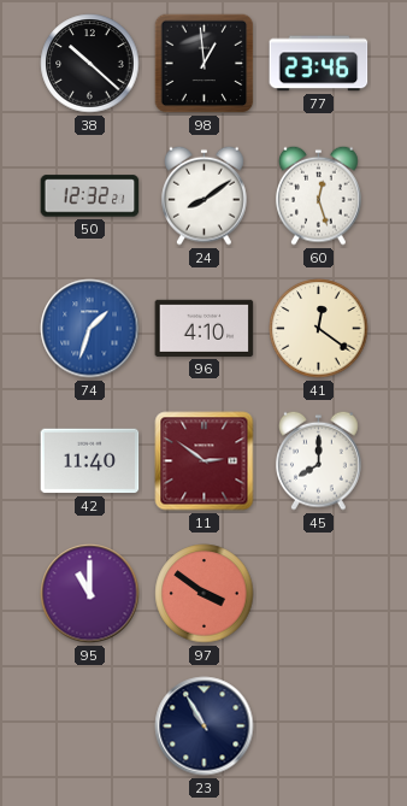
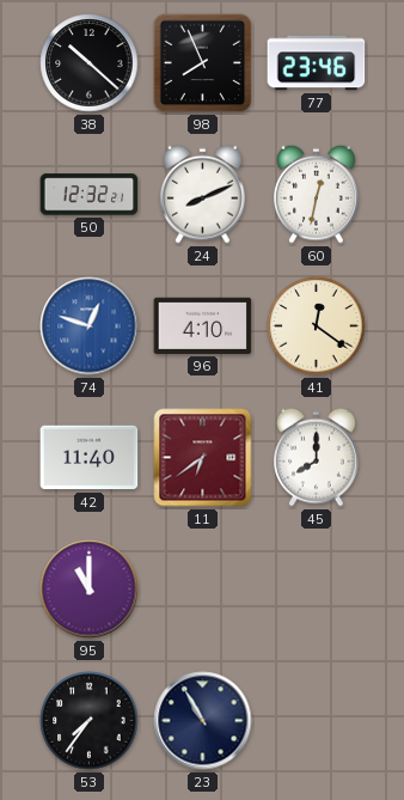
98: 12:59 -> 7:56
24: 8:09 -> 8:11
60: 12:27 -> 12:32
74: 1:33 -> 12:48
11: 2:51 -> 6:39
97: 3:51 -> none
53: none -> 7:36
